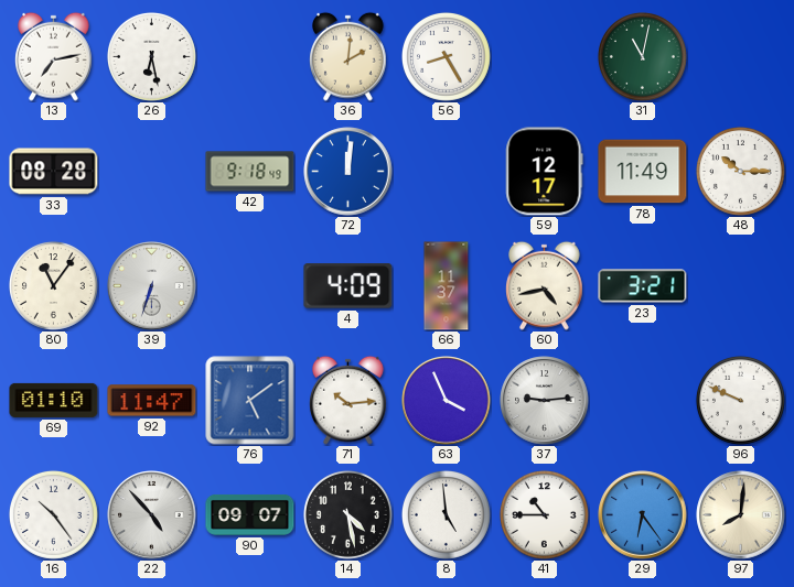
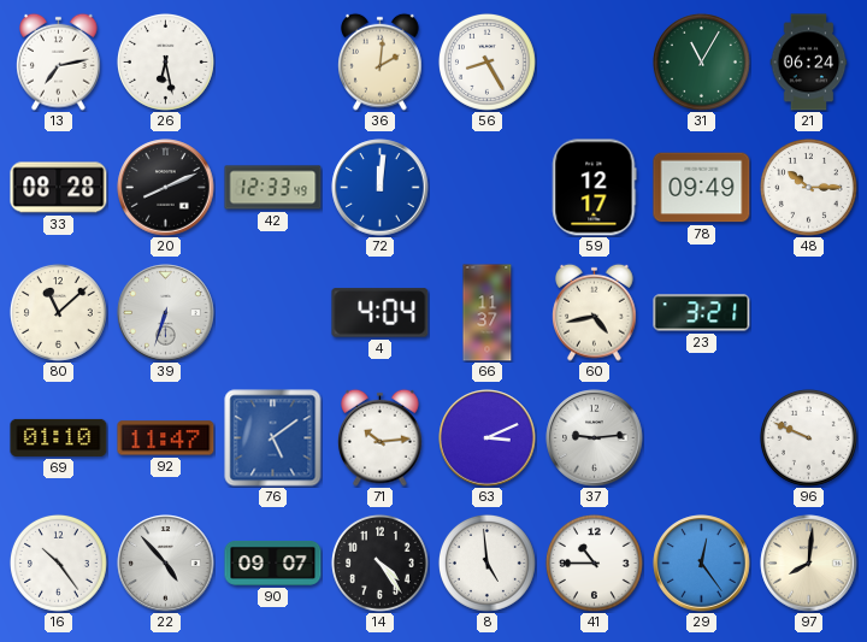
31: 11:02 -> 11:05
21: none -> 06:24
20: none -> 8:11
42: 9:18 -> 12:33
78: 11:49 -> 09:49
80: 11:06 -> 11:08
4: 4:09 -> 4:04
63: 3:56 -> 3:11
14: 4:28 -> 4:24
29: 6:24 -> 12:24
